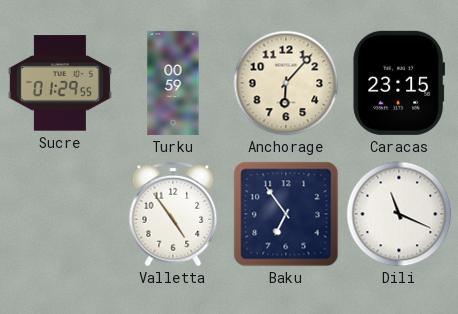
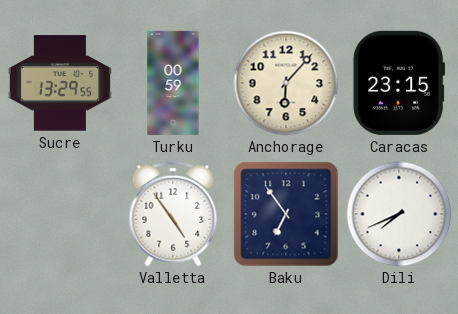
Sucre: 01:29 -> 13:29
Dili: 11:19 -> 7:41
